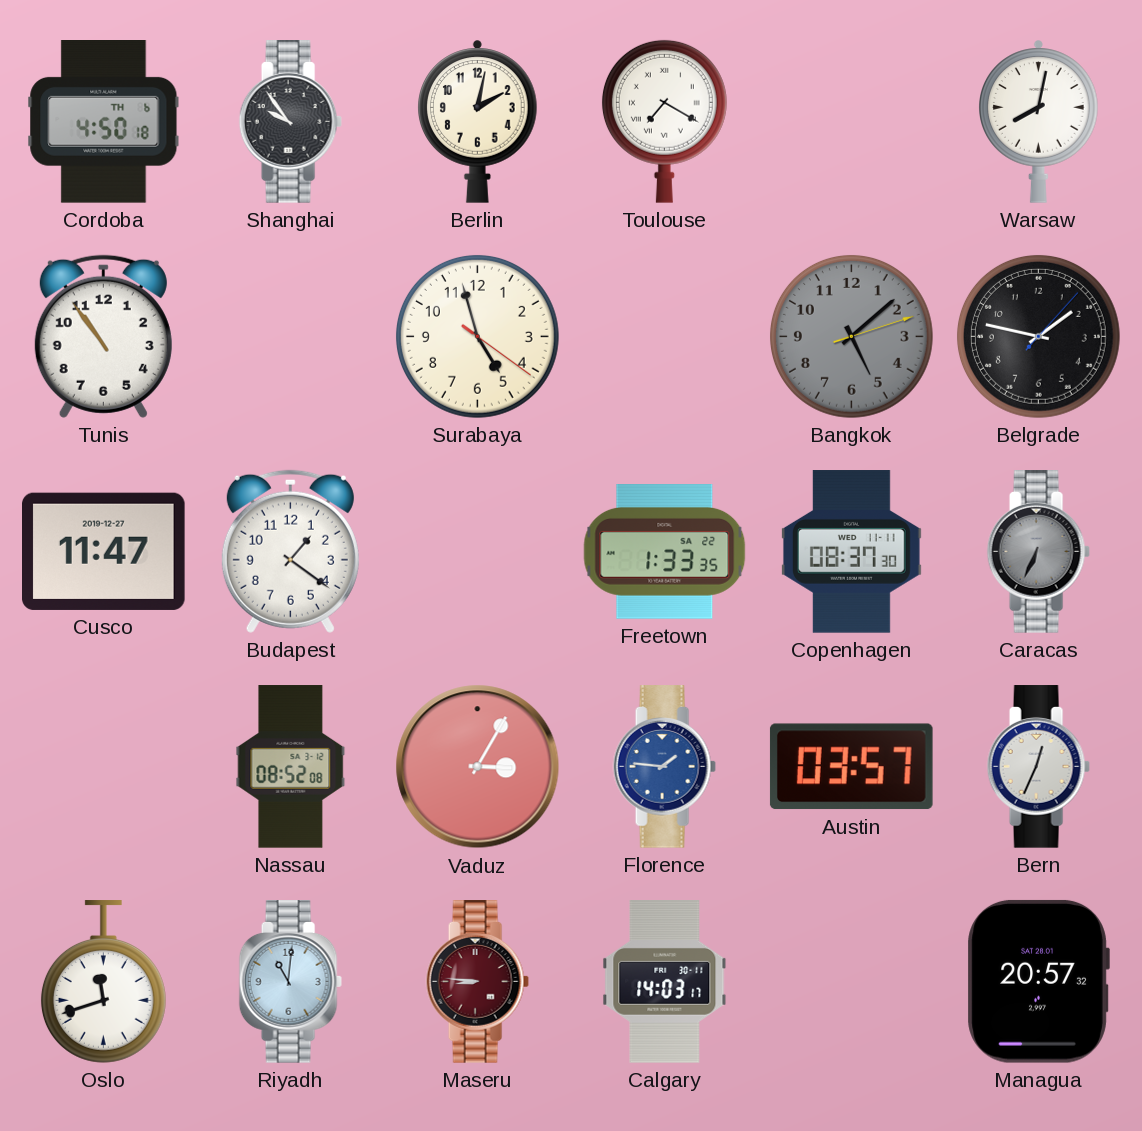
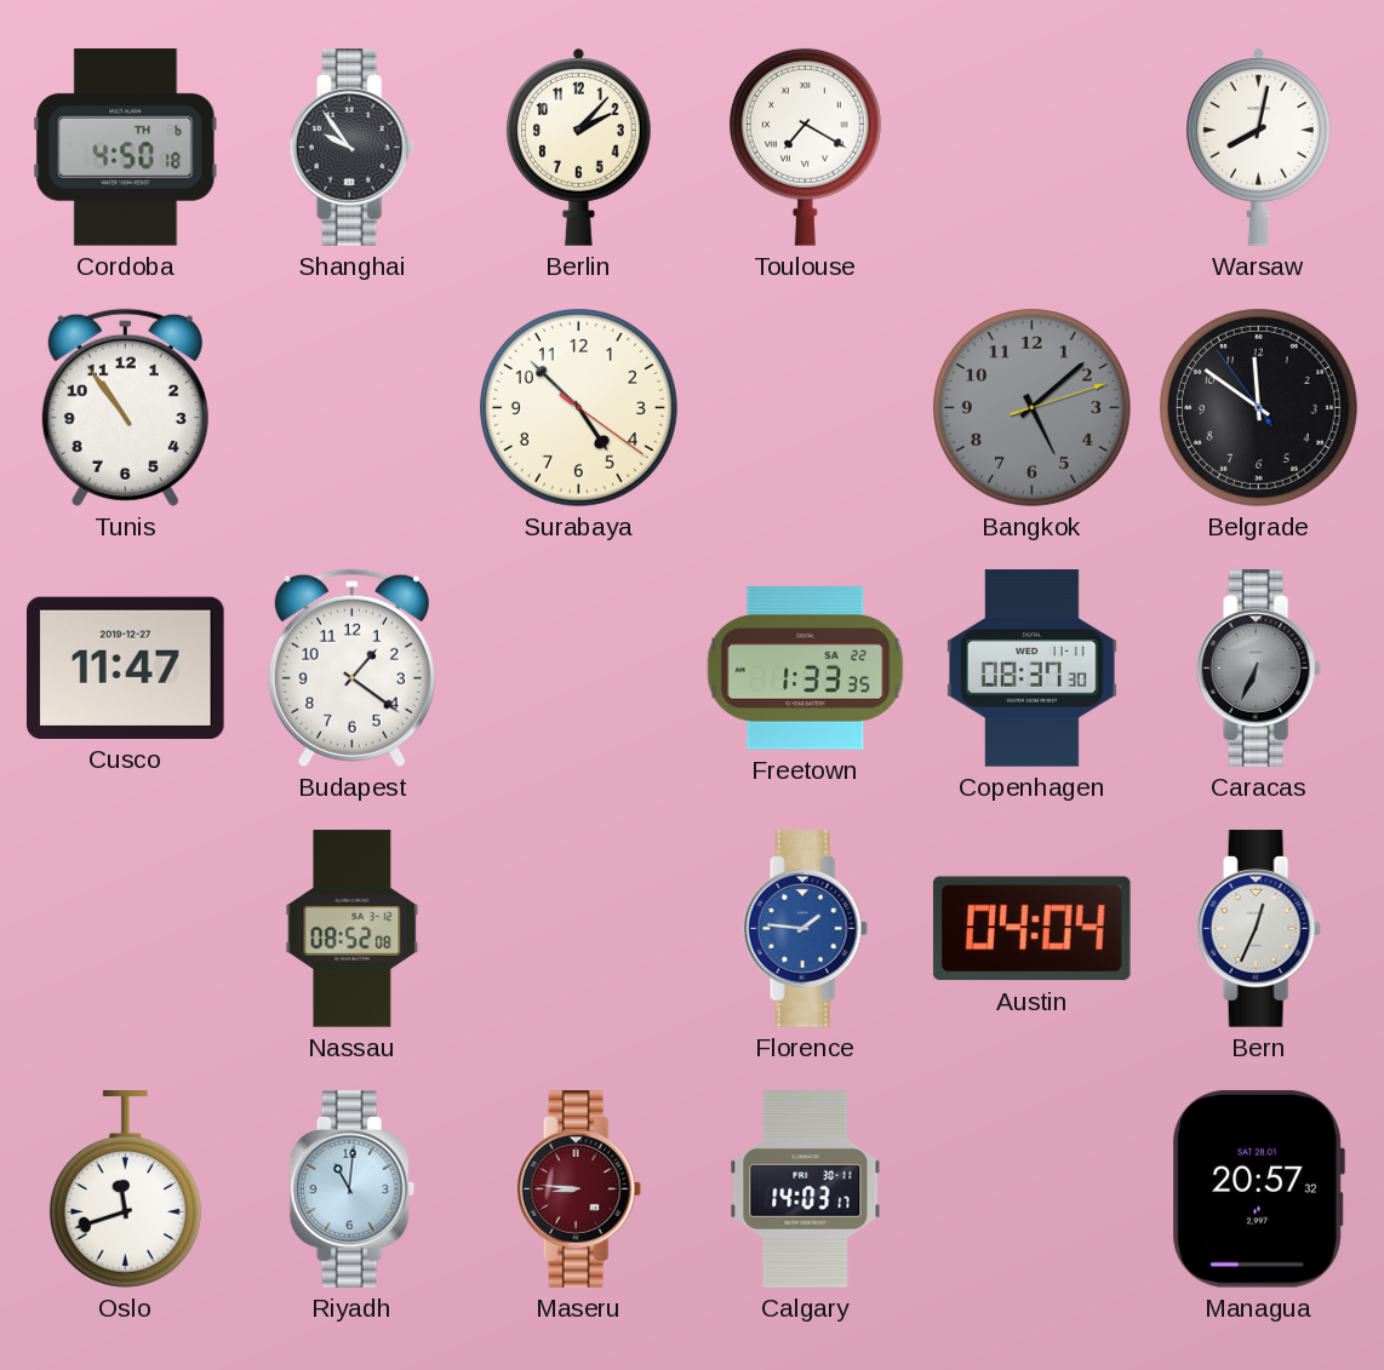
Berlin: 2:02 -> 2:07
Surabaya: 4:57 -> 4:52
Belgrade: 1:47 -> 11:50
Vaduz: 3:05 -> none
Austin: 03:57 -> 04:04
